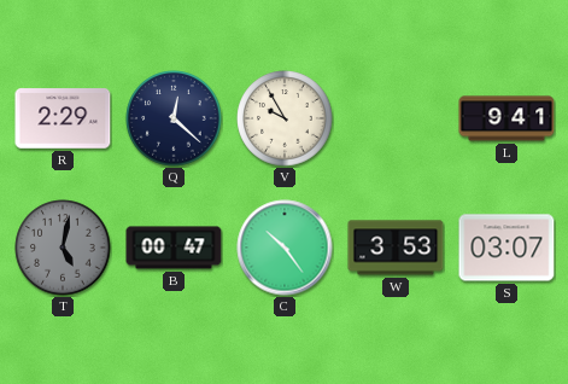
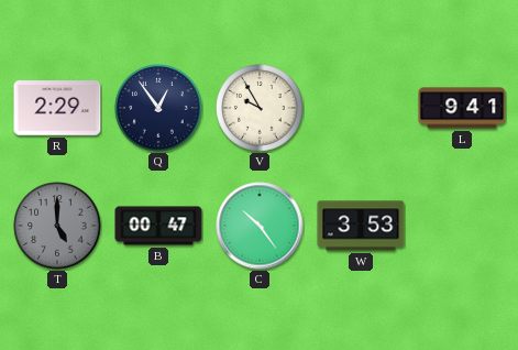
Q: 12:22 -> 12:54
T: 5:02 -> 5:00
S: 03:07 -> none
